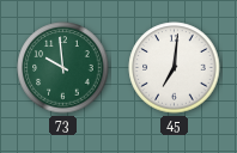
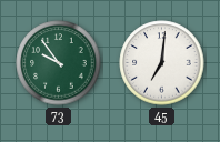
73: 9:59 -> 9:54
